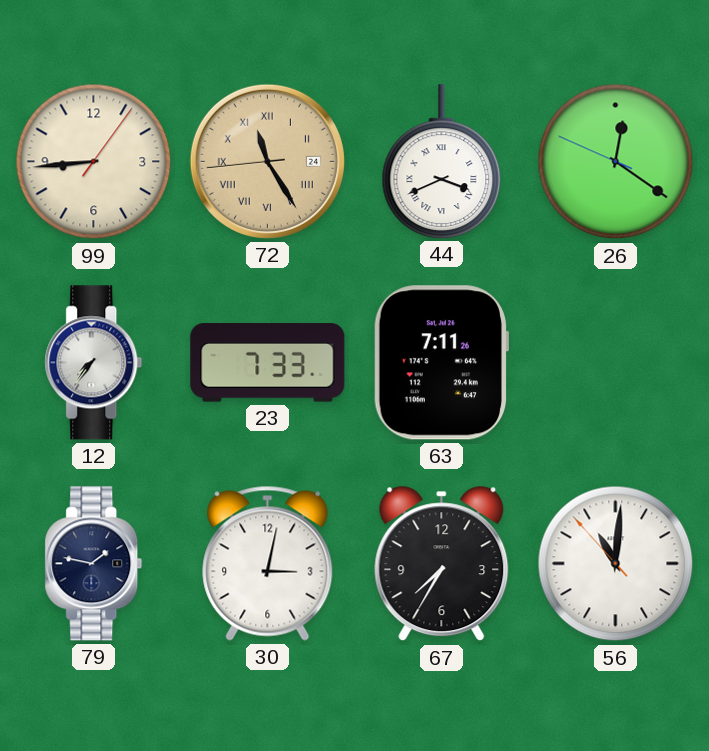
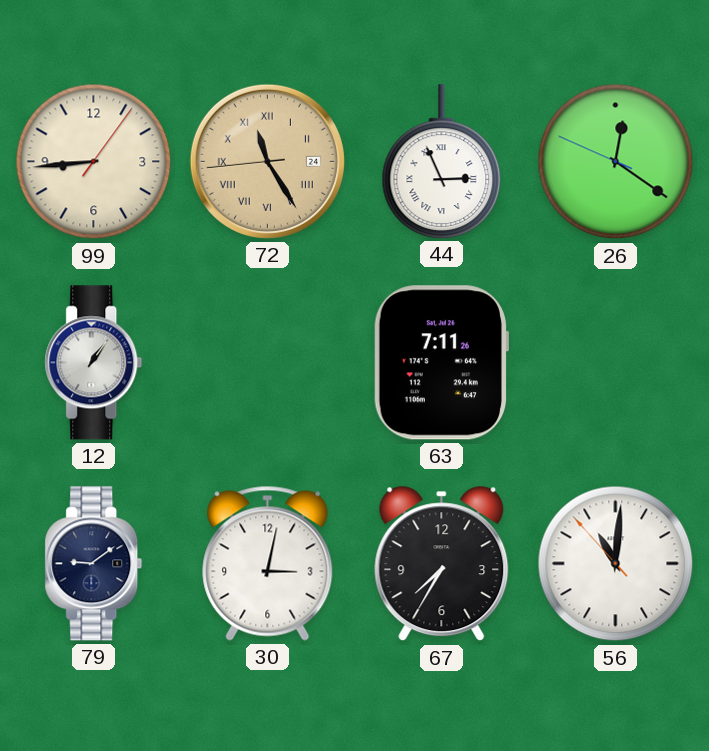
44: 3:41 -> 2:56
12: 7:36 -> 1:06
23: 7:33 -> none
79: 1:47 -> 9:09
